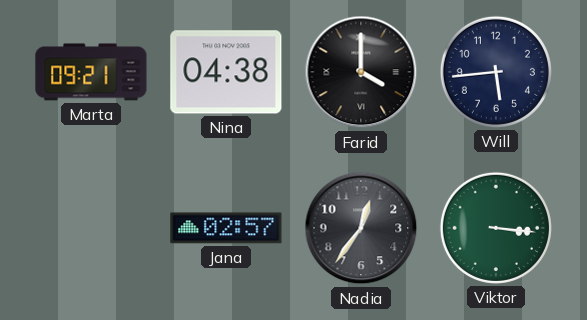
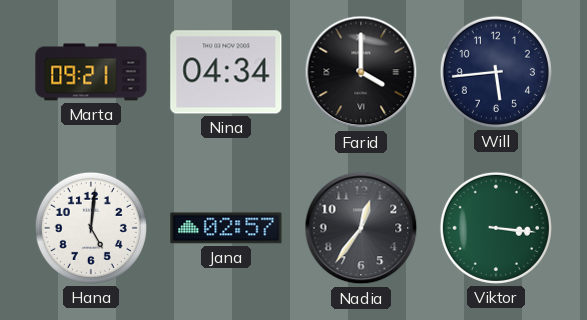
Nina: 04:38 -> 04:34
Hana: none -> 5:01
